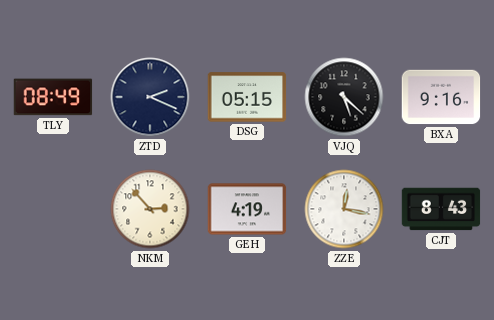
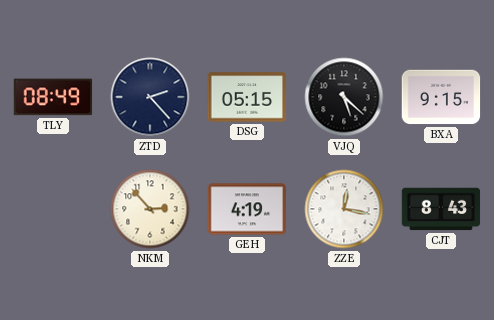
ZTD: 2:19 -> 2:23
BXA: 9:16 -> 9:15
